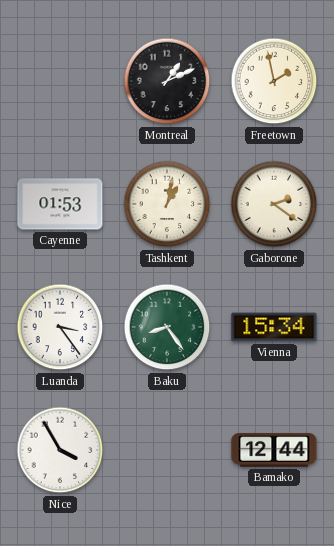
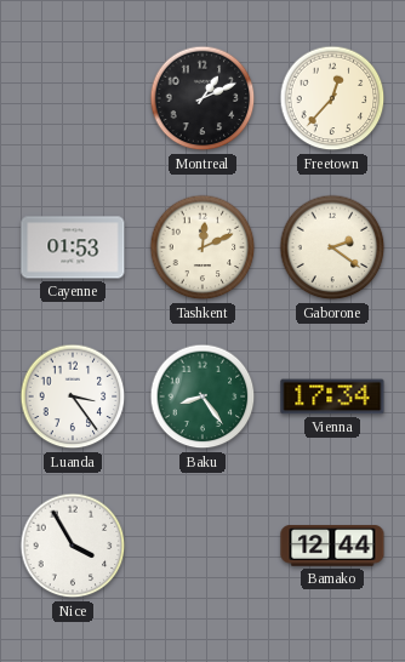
Freetown: 1:58 -> 12:37
Tashkent: 1:02 -> 12:11
Vienna: 15:34 -> 17:34
